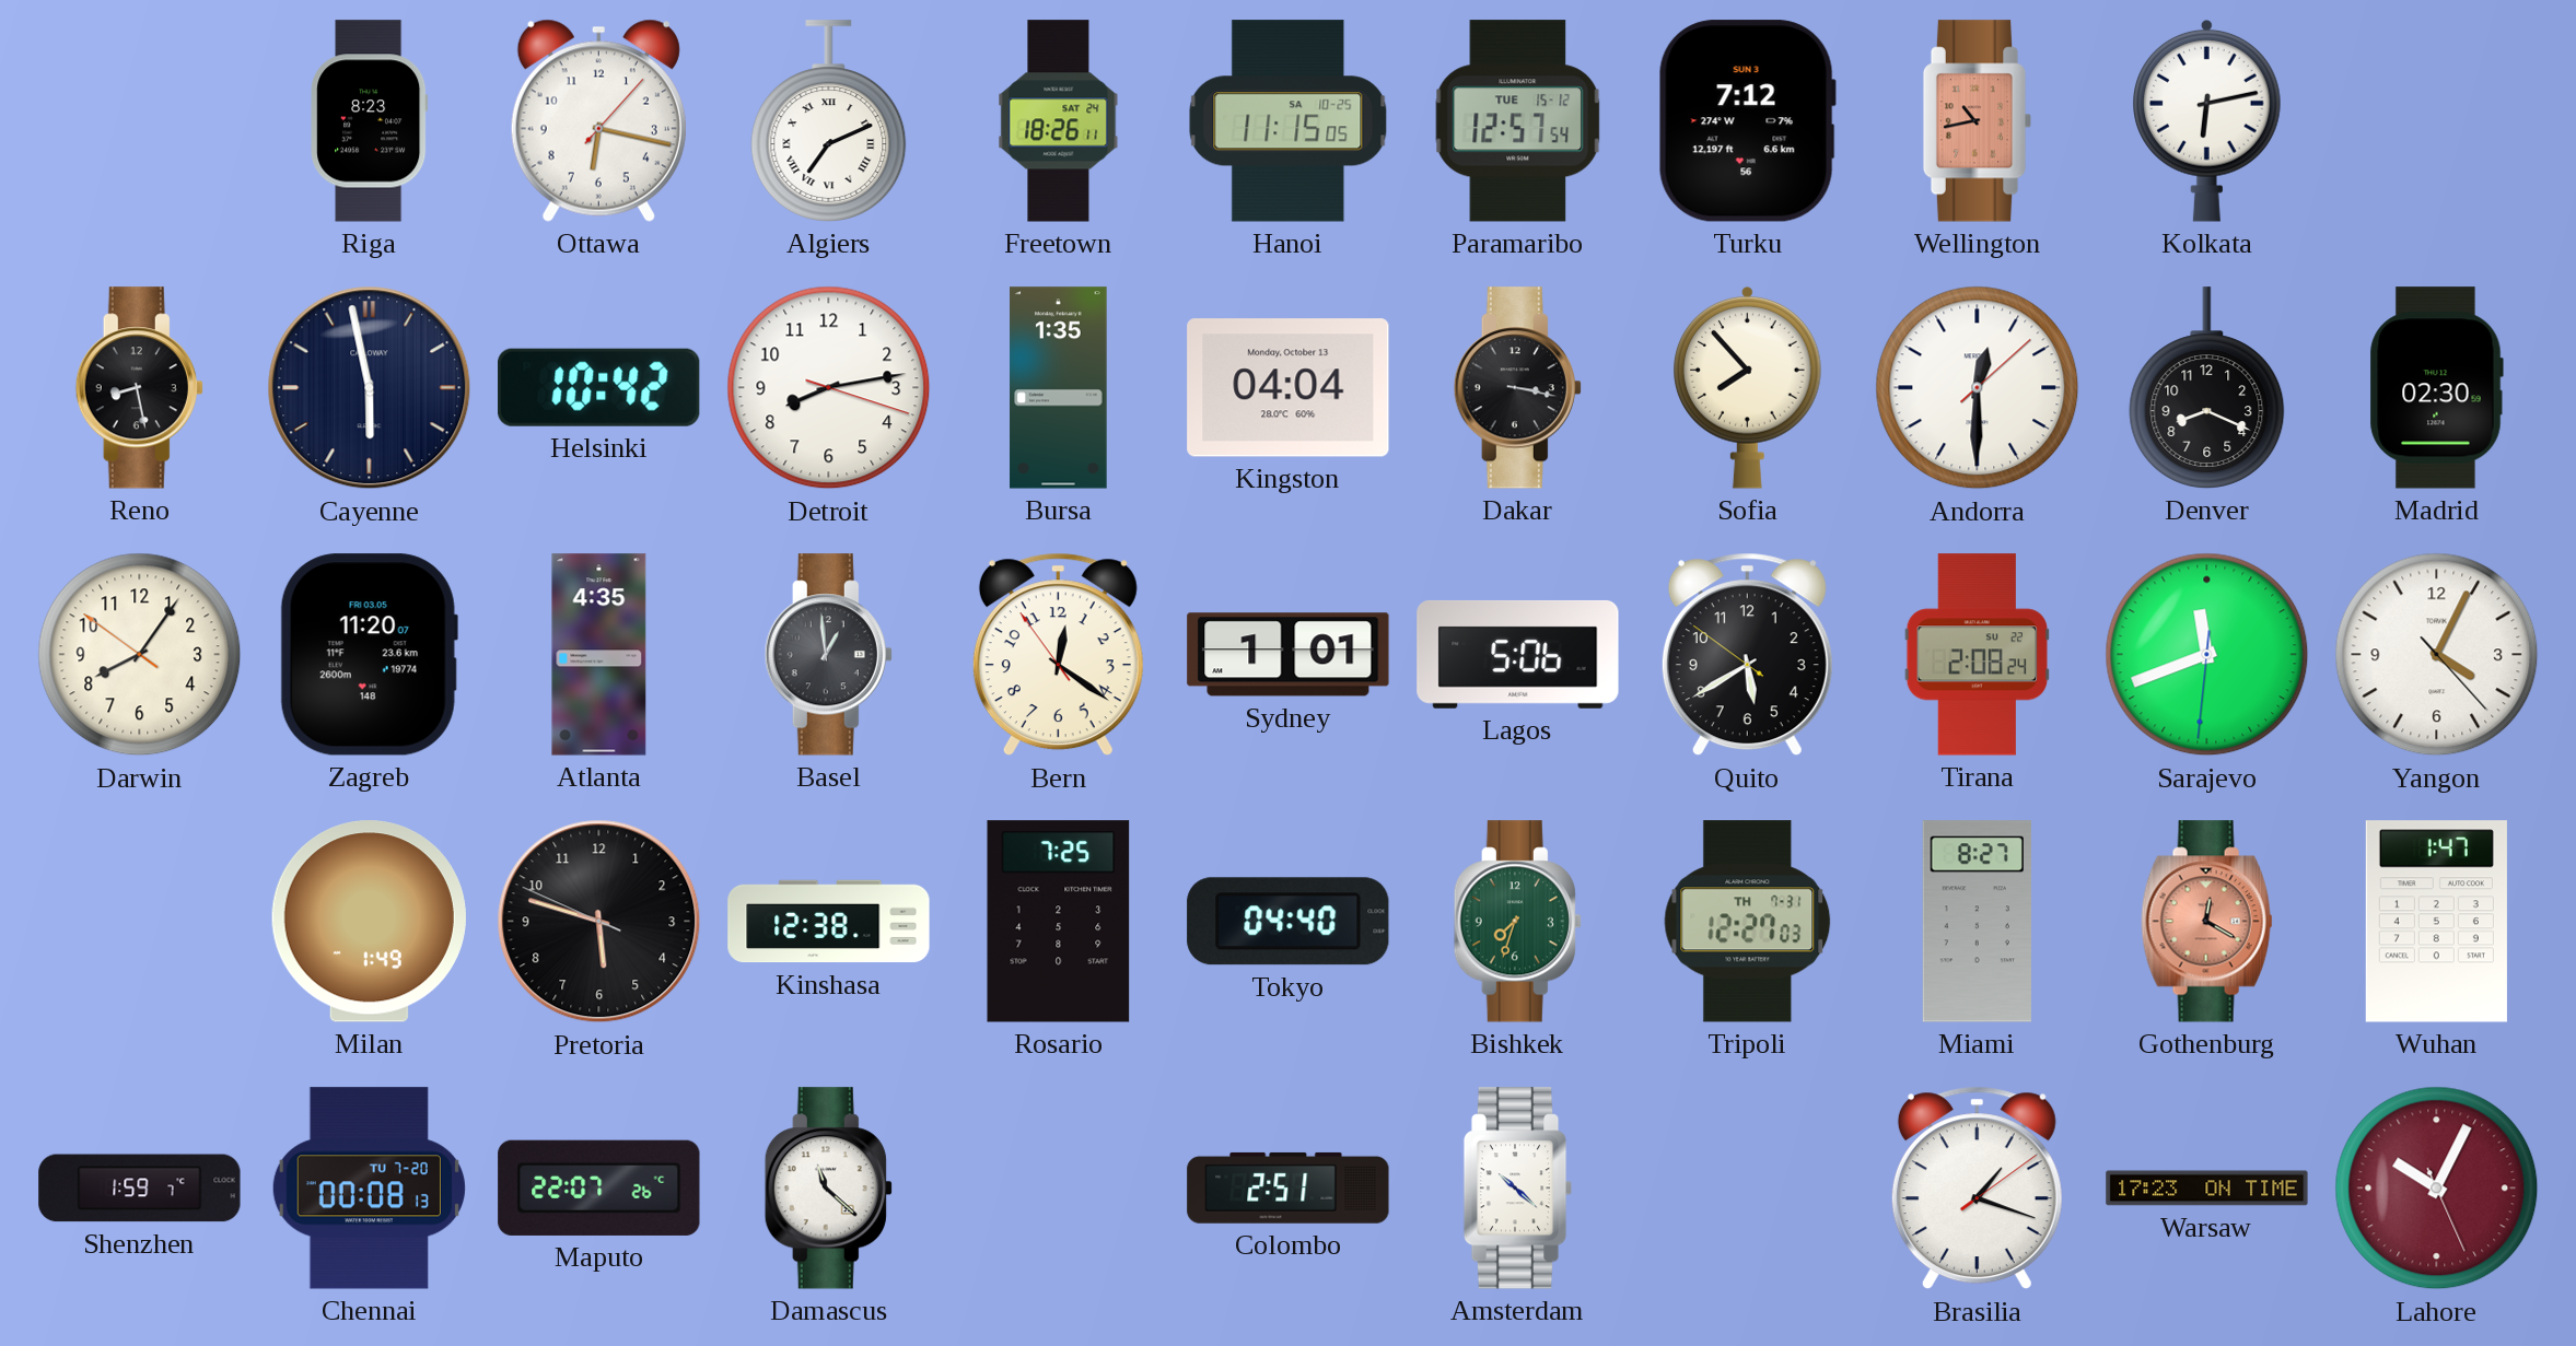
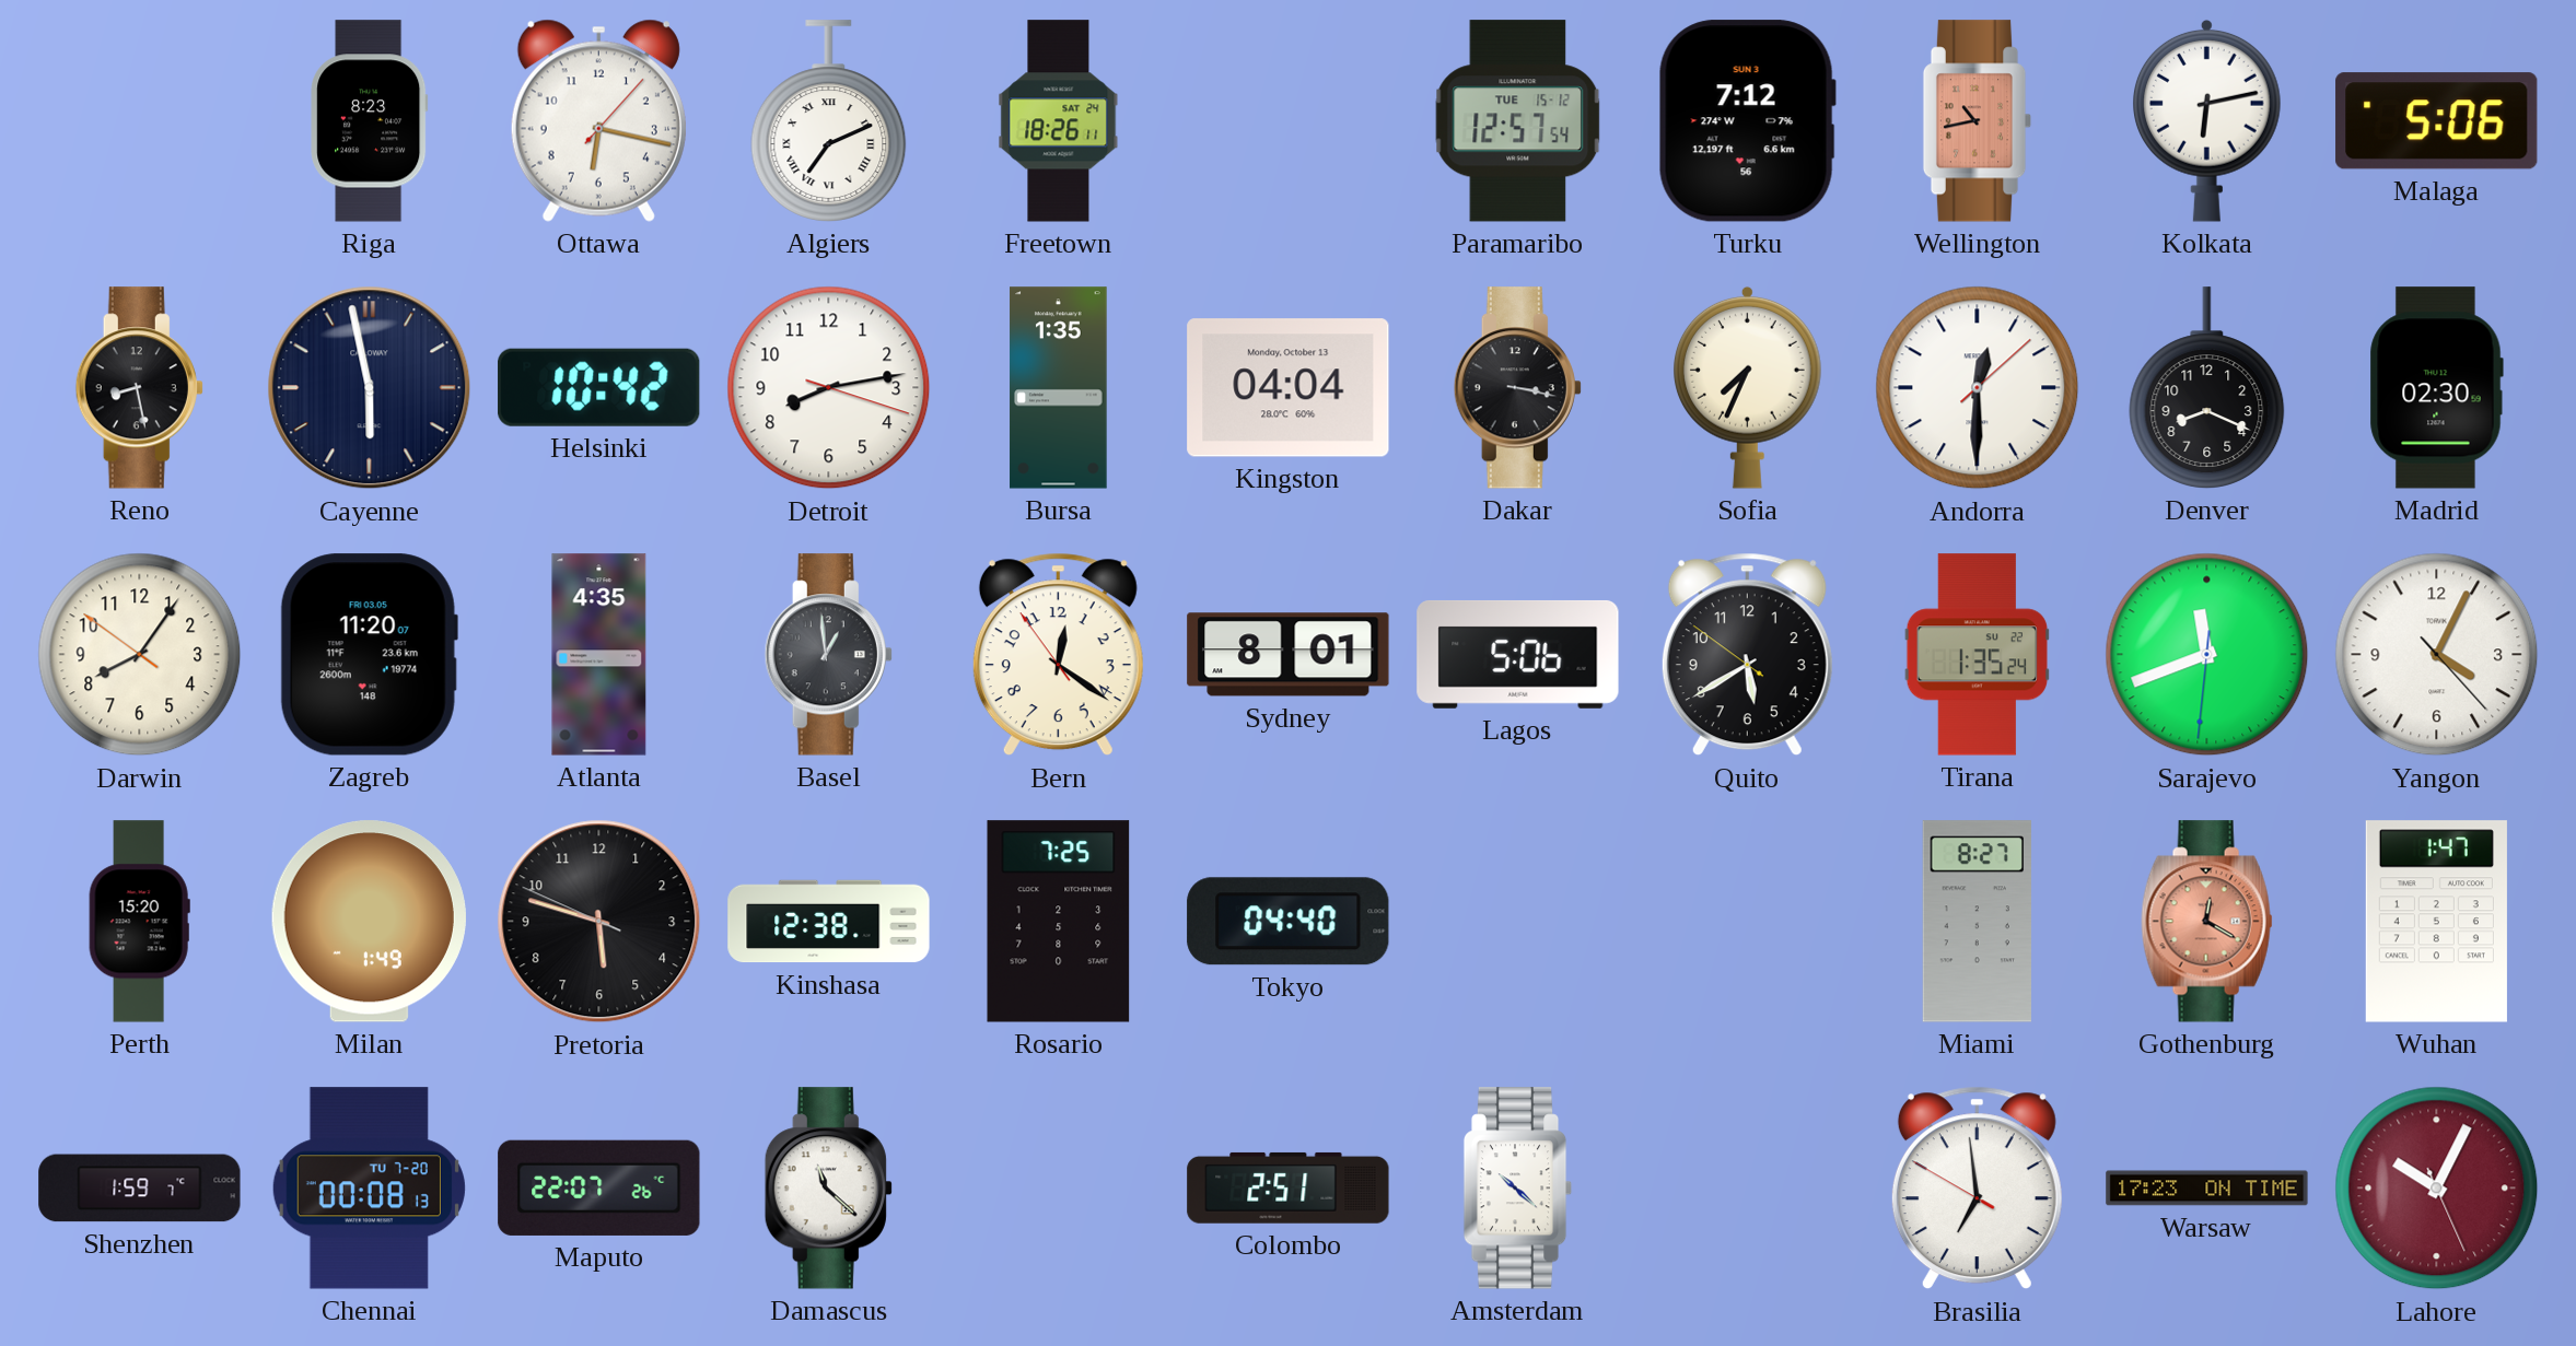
Hanoi: 11:15 -> none
Malaga: none -> 5:06
Sofia: 7:53 -> 7:34
Sydney: 1:01 -> 8:01
Tirana: 2:08 -> 1:35
Perth: none -> 15:20
Bishkek: 7:33 -> none
Tripoli: 12:27 -> none
Brasilia: 1:18 -> 6:58
